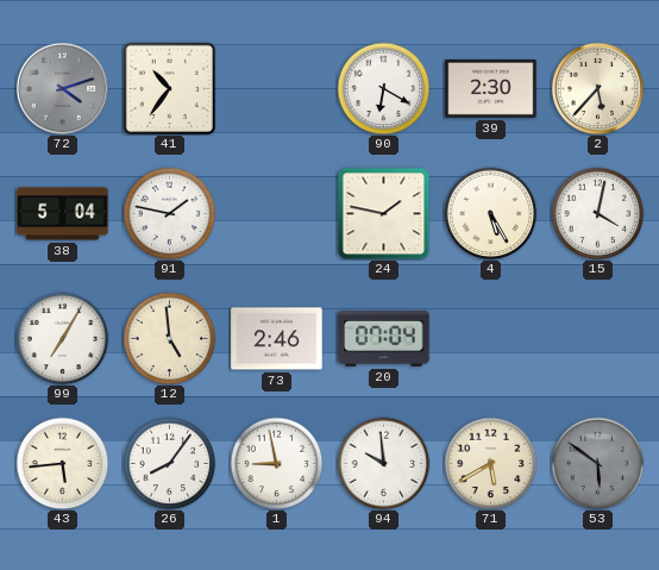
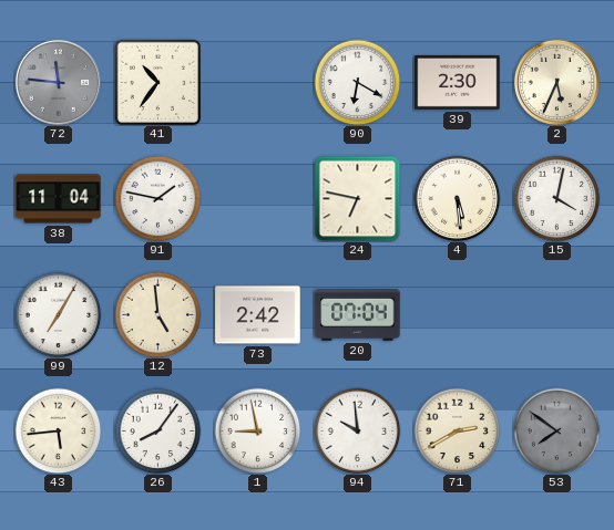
72: 4:12 -> 11:46
2: 5:37 -> 5:34
38: 5:04 -> 11:04
24: 1:47 -> 6:47
4: 5:25 -> 5:29
73: 2:46 -> 2:42
71: 5:40 -> 2:40
53: 5:51 -> 7:51
